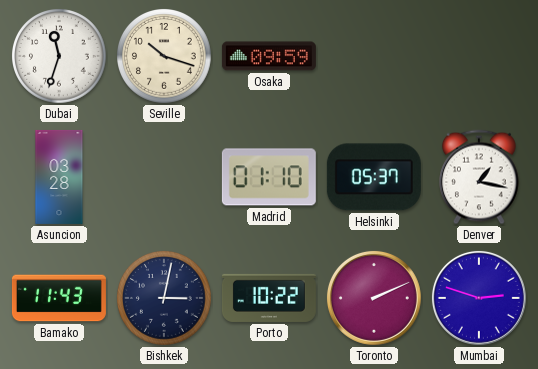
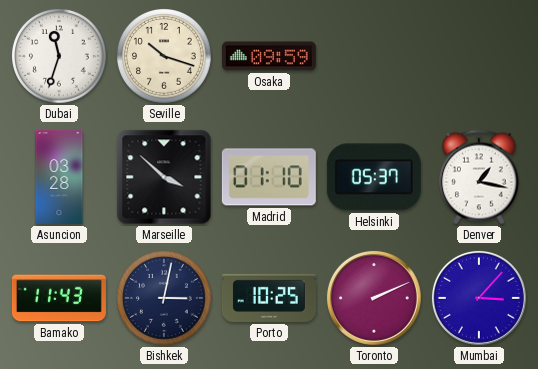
Marseille: none -> 3:52
Porto: 10:22 -> 10:25
Mumbai: 2:48 -> 3:07
